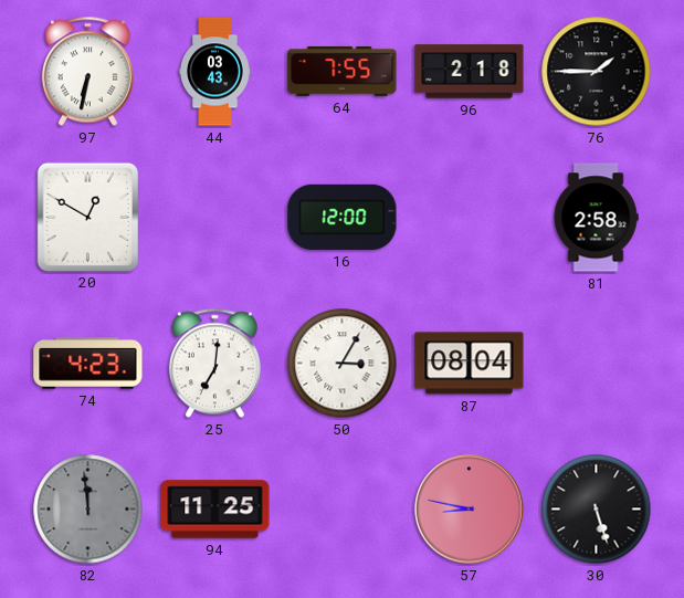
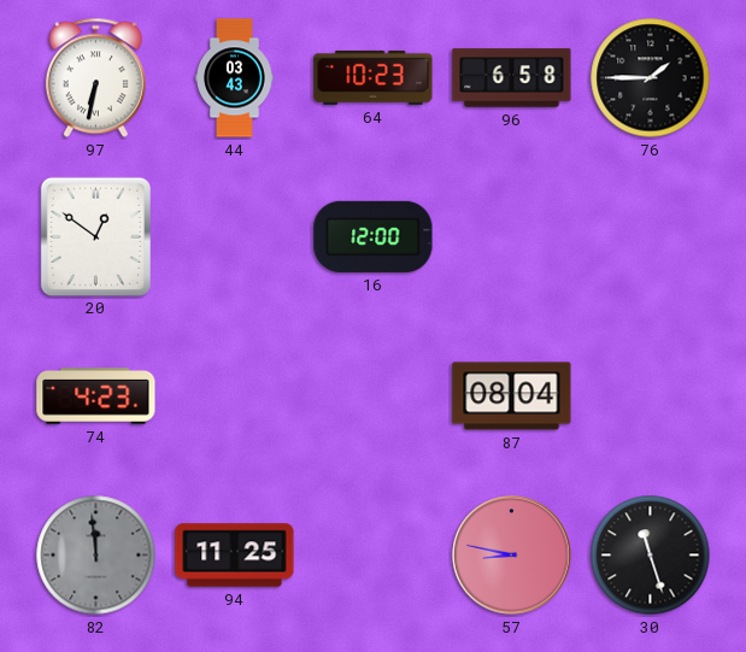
64: 7:55 -> 10:23
96: 2:18 -> 6:58
20: 12:50 -> 12:51
81: 2:58 -> none
25: 7:01 -> none
50: 3:05 -> none
30: 5:27 -> 11:27
